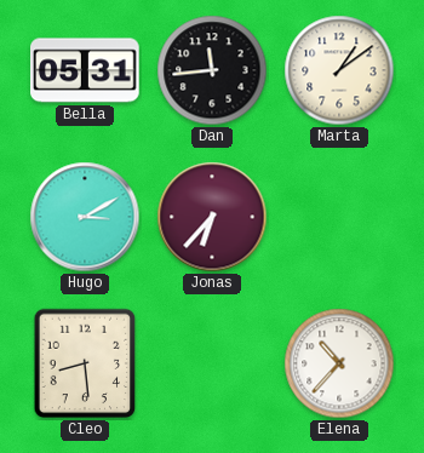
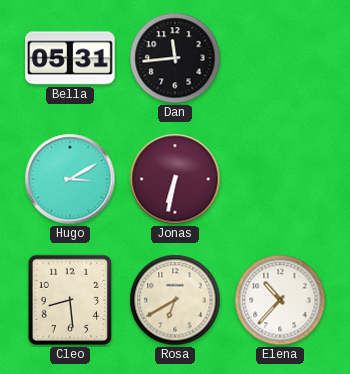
Marta: 1:09 -> none
Jonas: 6:37 -> 6:32
Rosa: none -> 6:40
